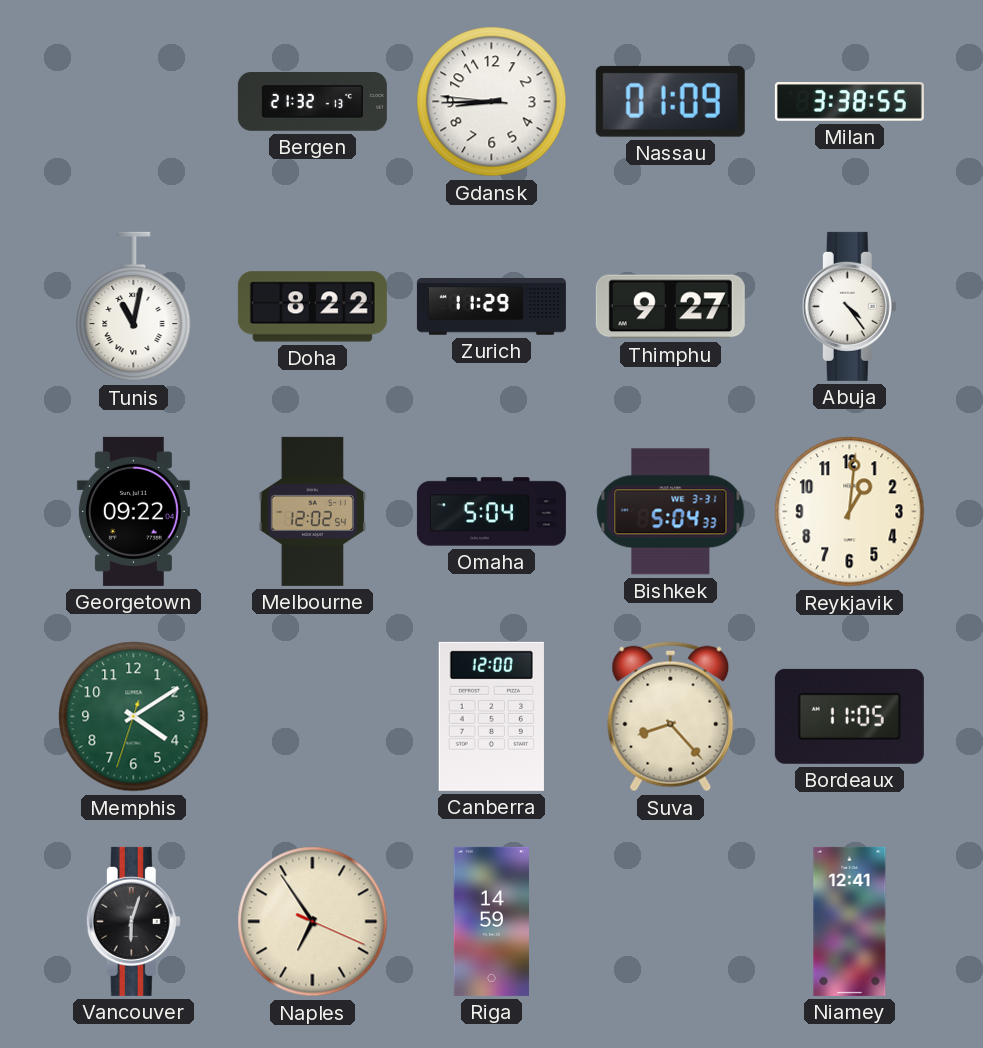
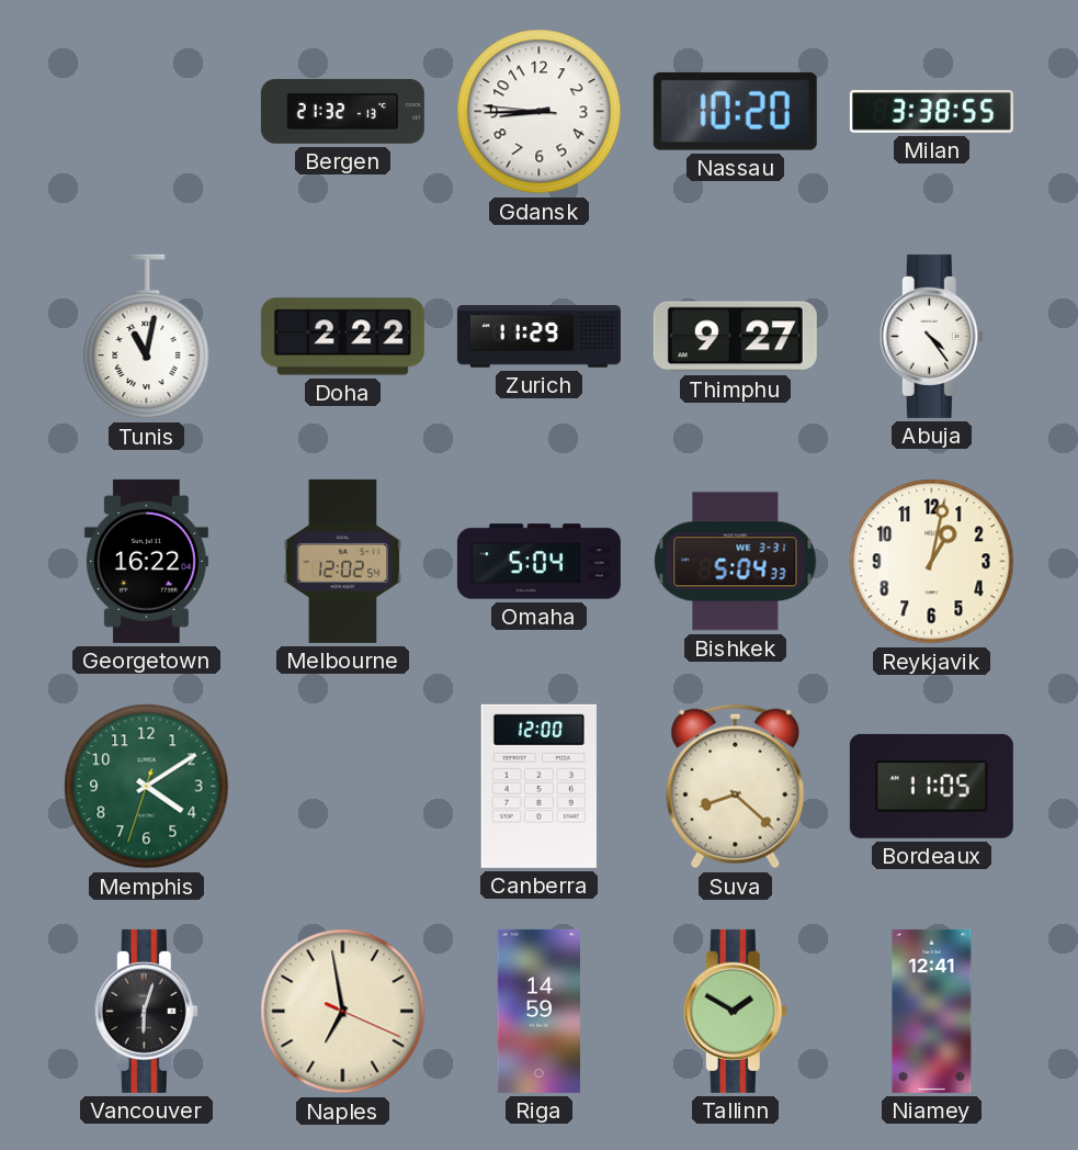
Nassau: 01:09 -> 10:20
Doha: 8:22 -> 2:22
Georgetown: 09:22 -> 16:22
Reykjavik: 1:01 -> 1:02
Suva: 8:23 -> 8:22
Naples: 6:54 -> 6:58
Tallinn: none -> 1:50
